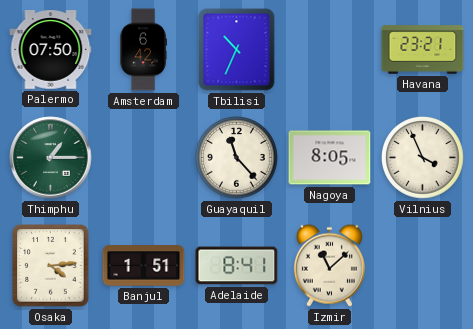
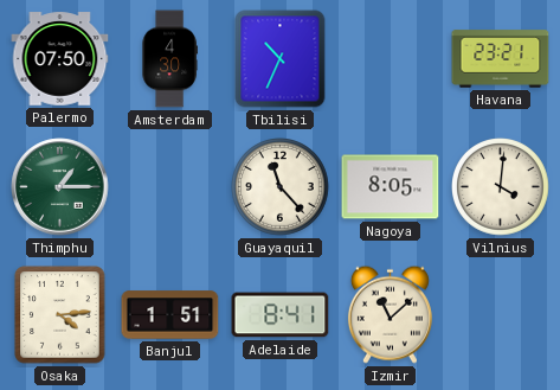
Amsterdam: 6:42 -> 4:30
Vilnius: 3:56 -> 4:01
